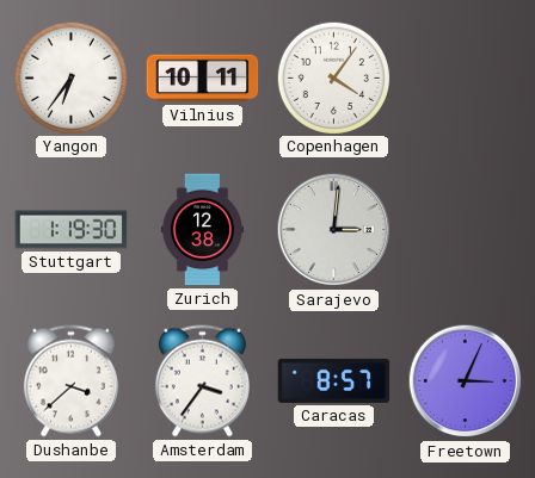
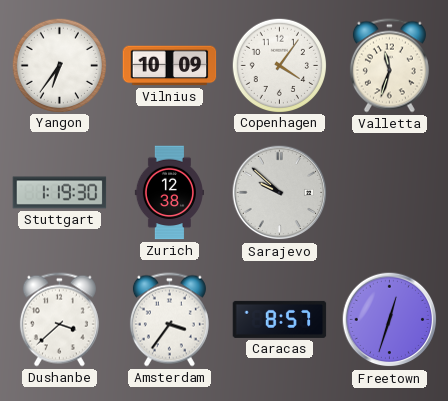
Vilnius: 10:11 -> 10:09
Valletta: none -> 11:33
Sarajevo: 3:01 -> 9:52
Freetown: 3:04 -> 12:33
